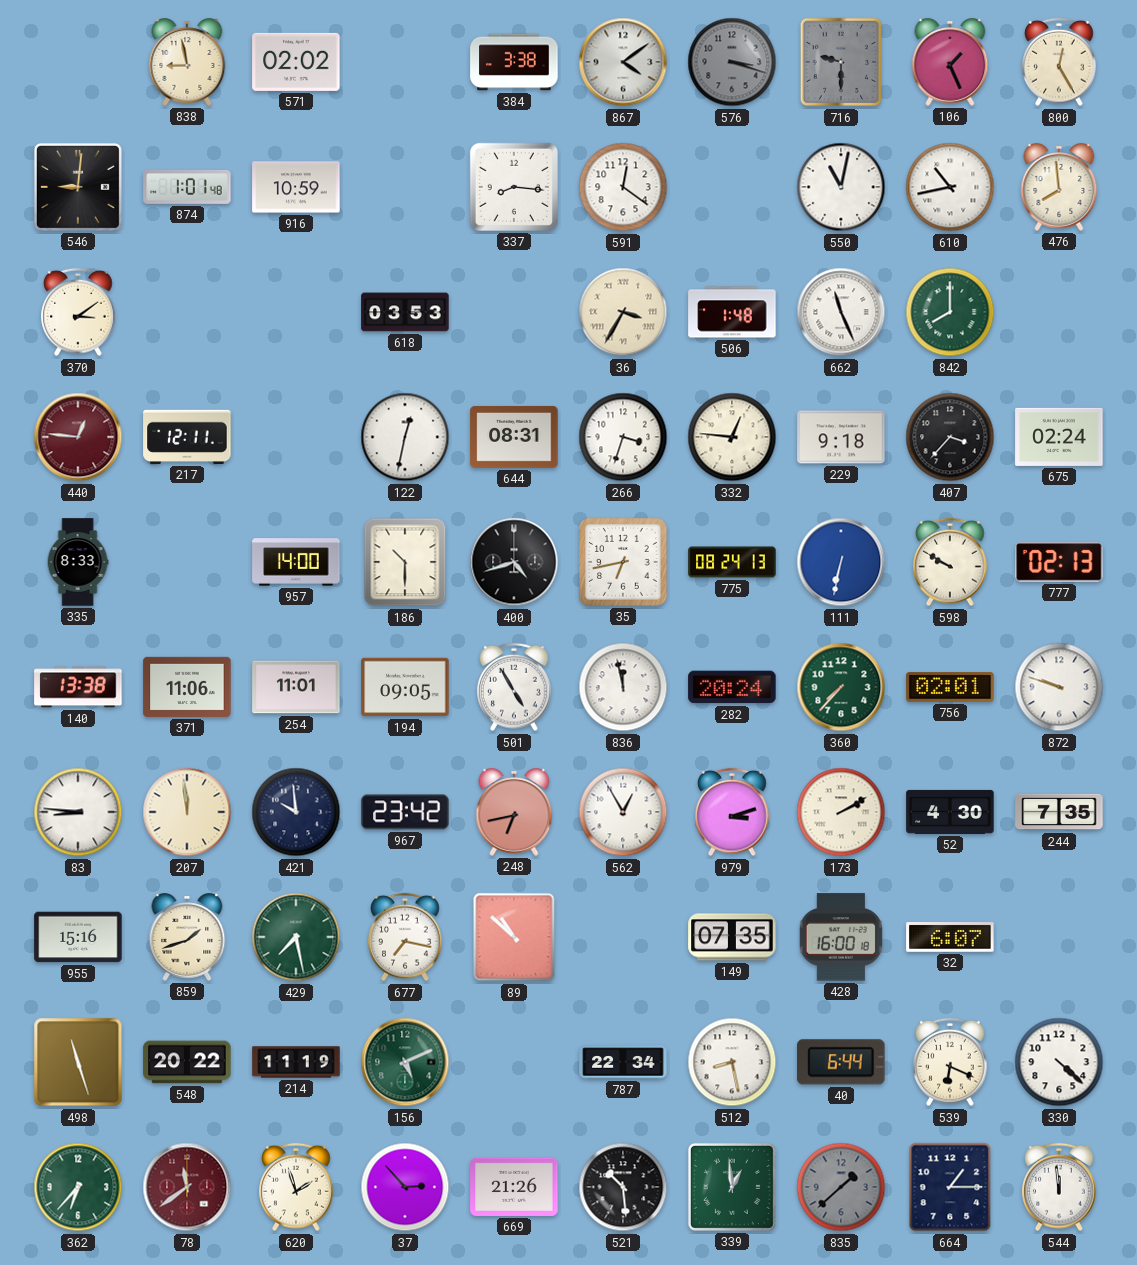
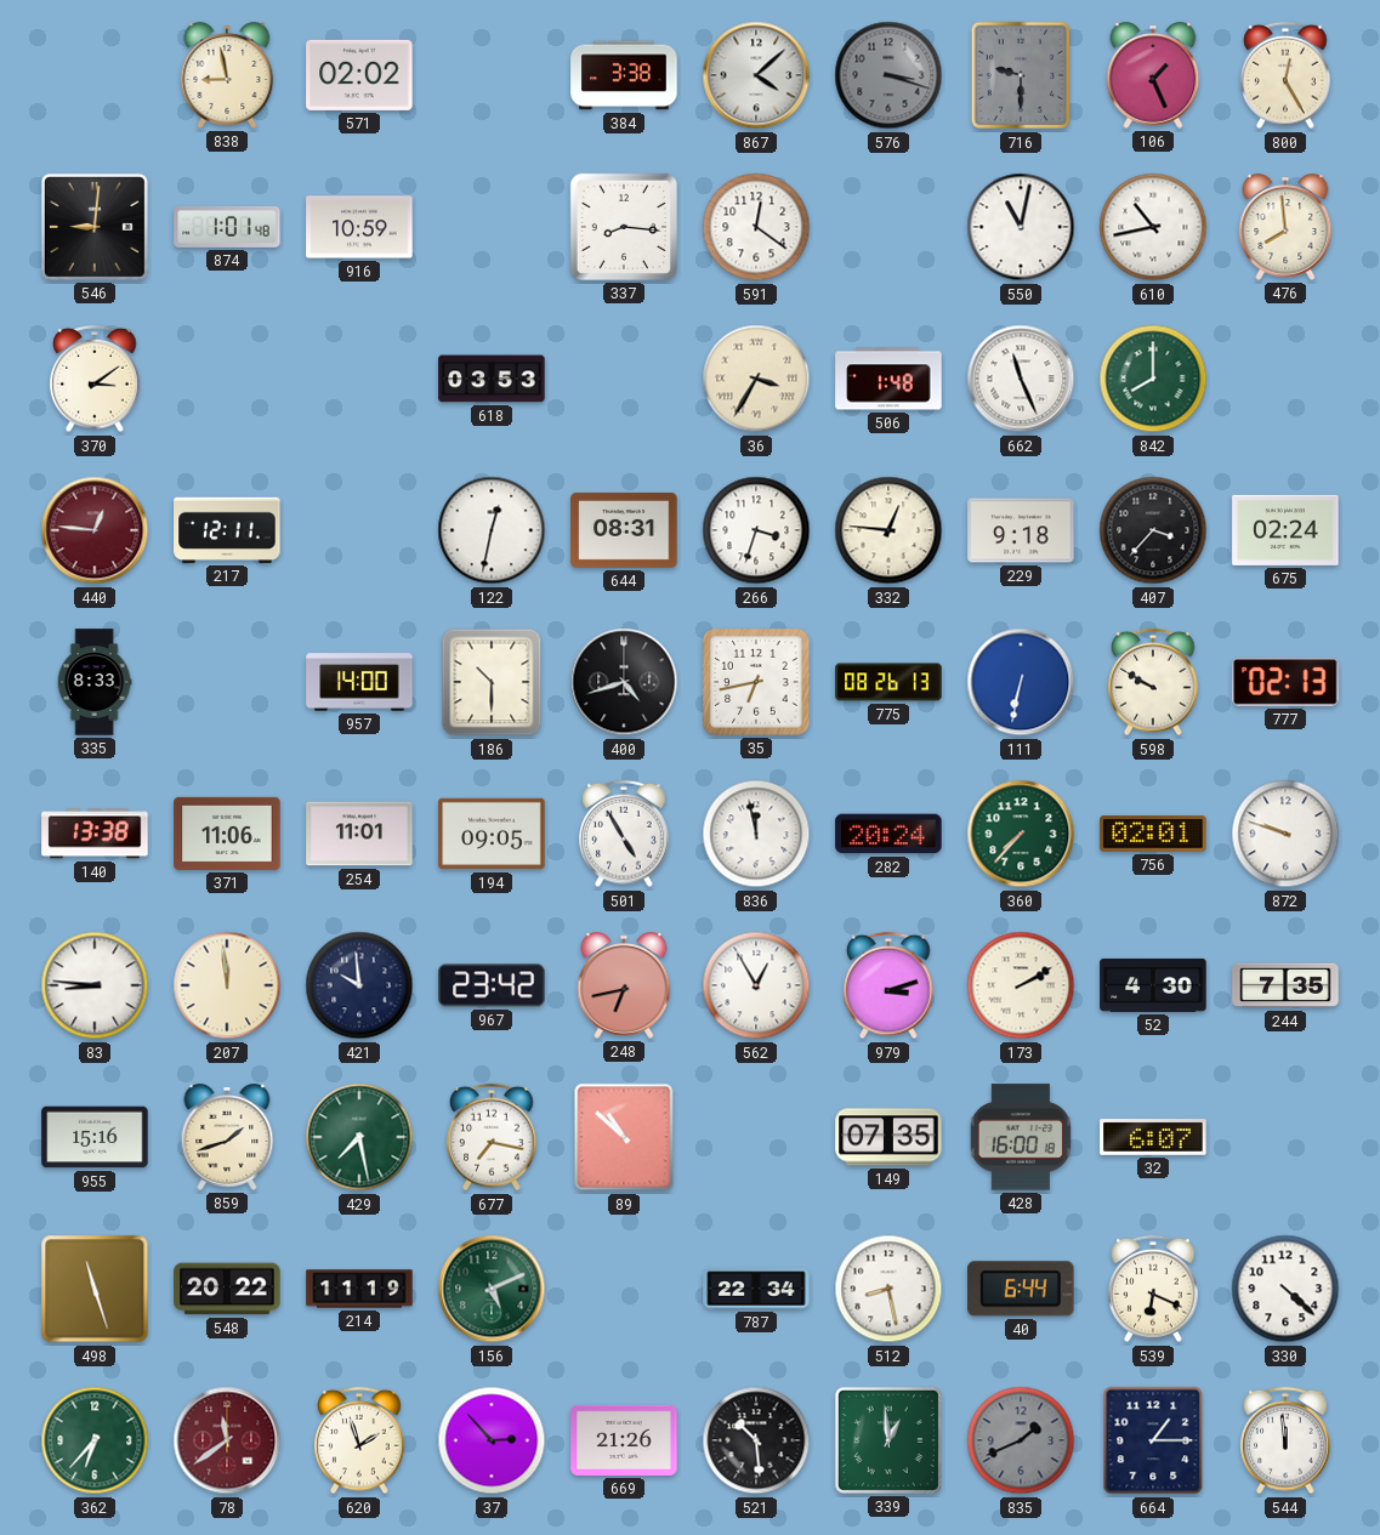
867: 4:09 -> 4:08
775: 08:24 -> 08:26
835: 1:38 -> 1:41
